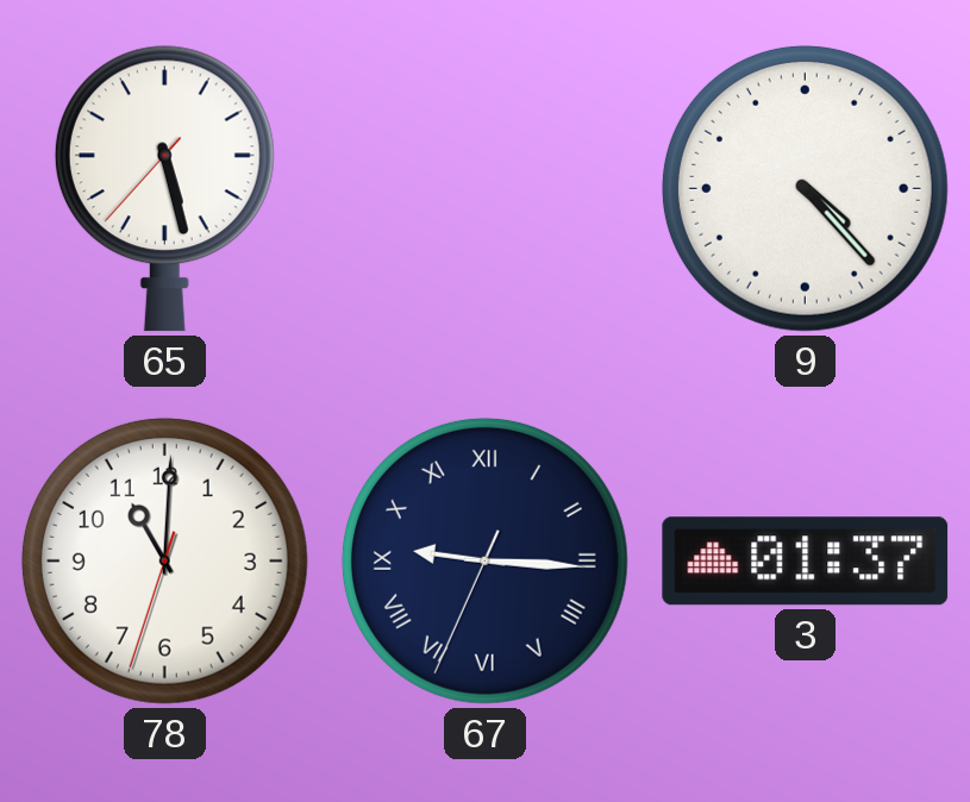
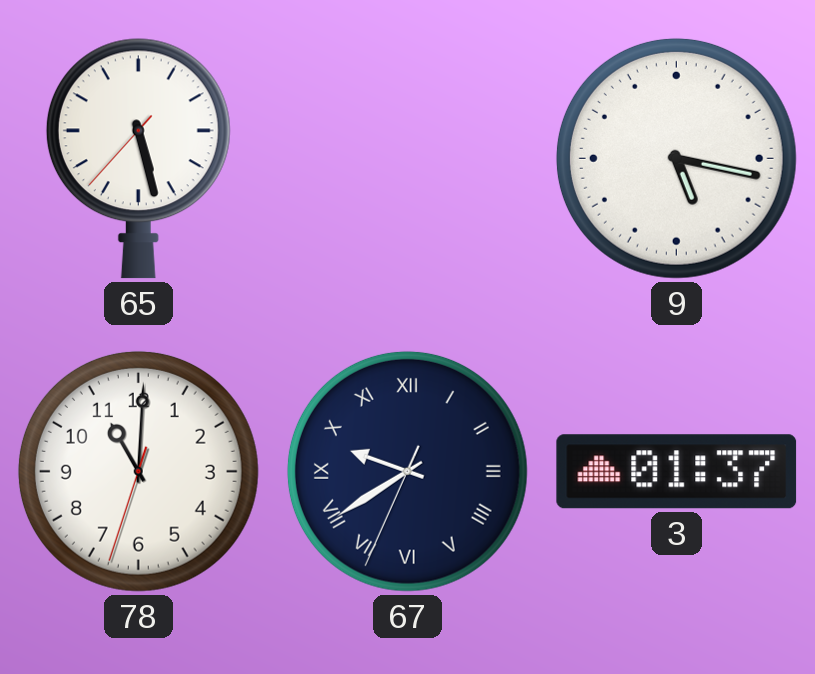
9: 4:23 -> 5:17
67: 9:15 -> 9:39
